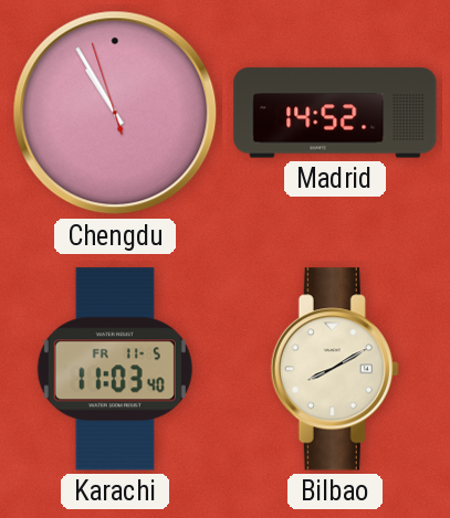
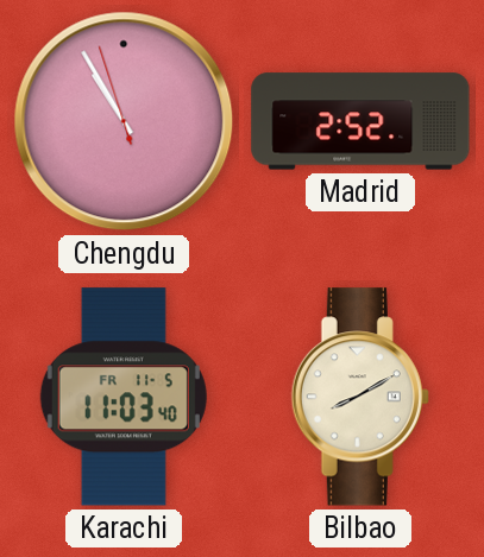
Madrid: 14:52 -> 2:52
